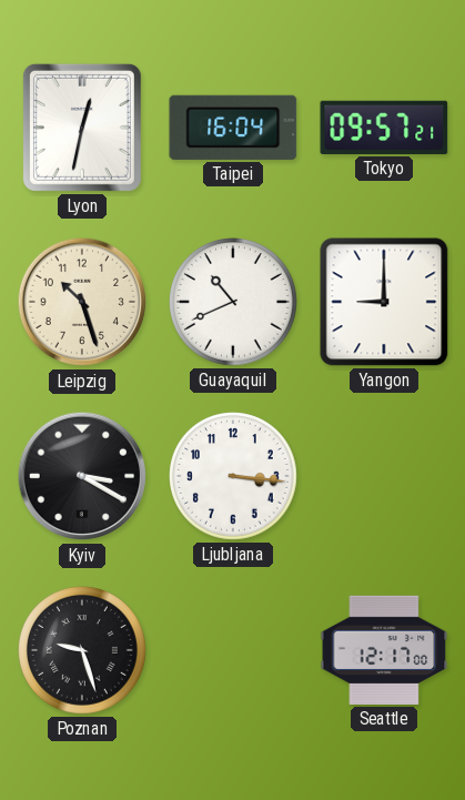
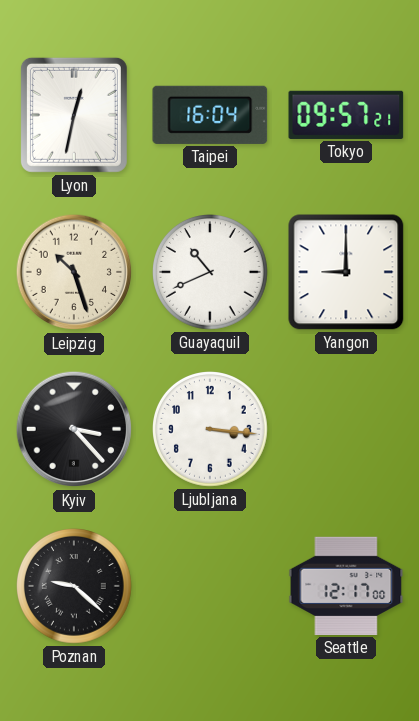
Kyiv: 3:20 -> 3:23
Poznan: 9:27 -> 9:22
